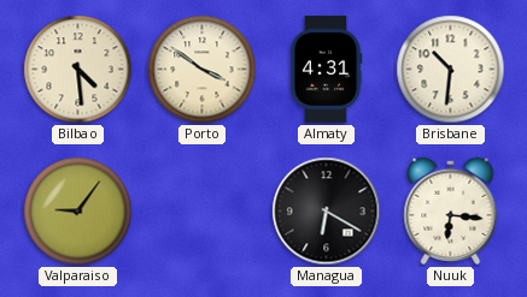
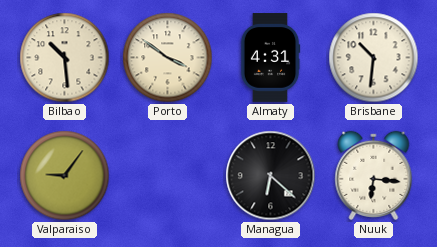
Bilbao: 4:29 -> 10:29
Managua: 6:20 -> 6:22
